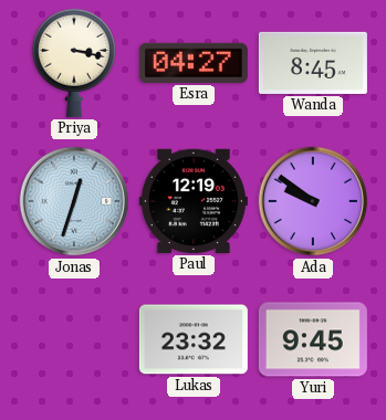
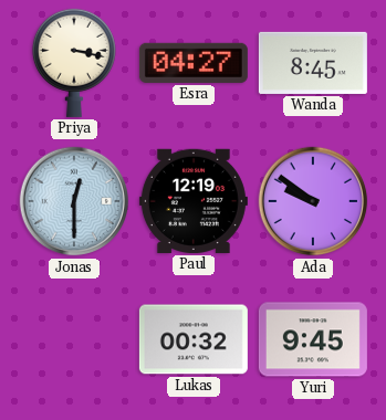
Jonas: 12:33 -> 12:30
Lukas: 23:32 -> 00:32
